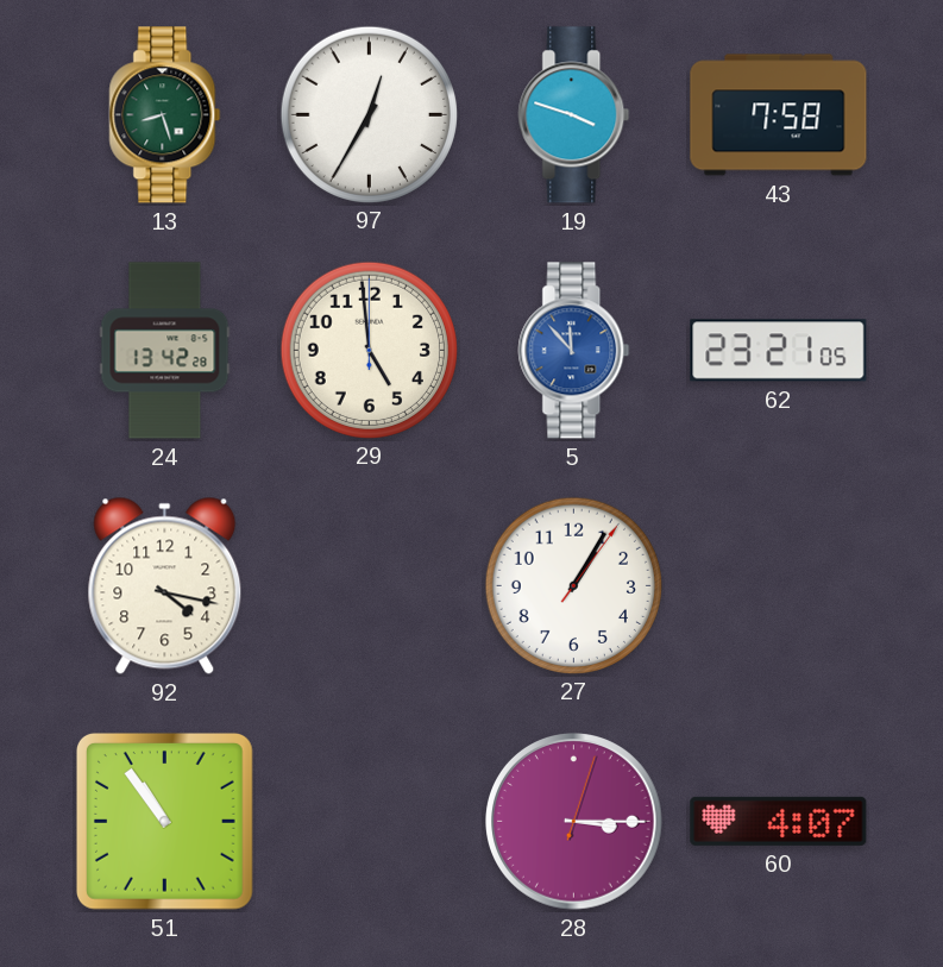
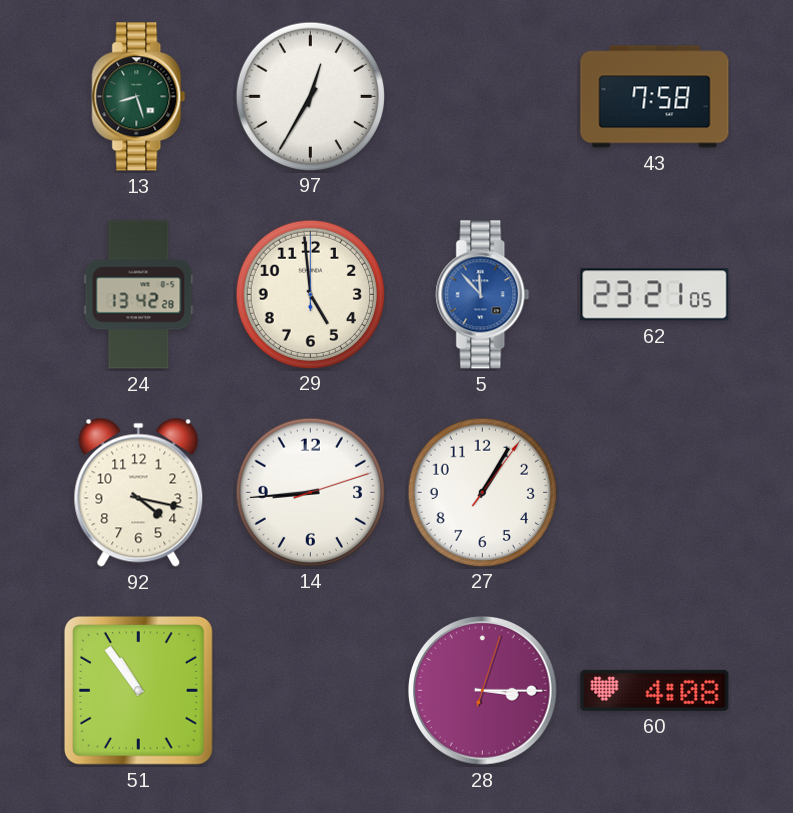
19: 3:48 -> none
14: none -> 8:44
60: 4:07 -> 4:08
